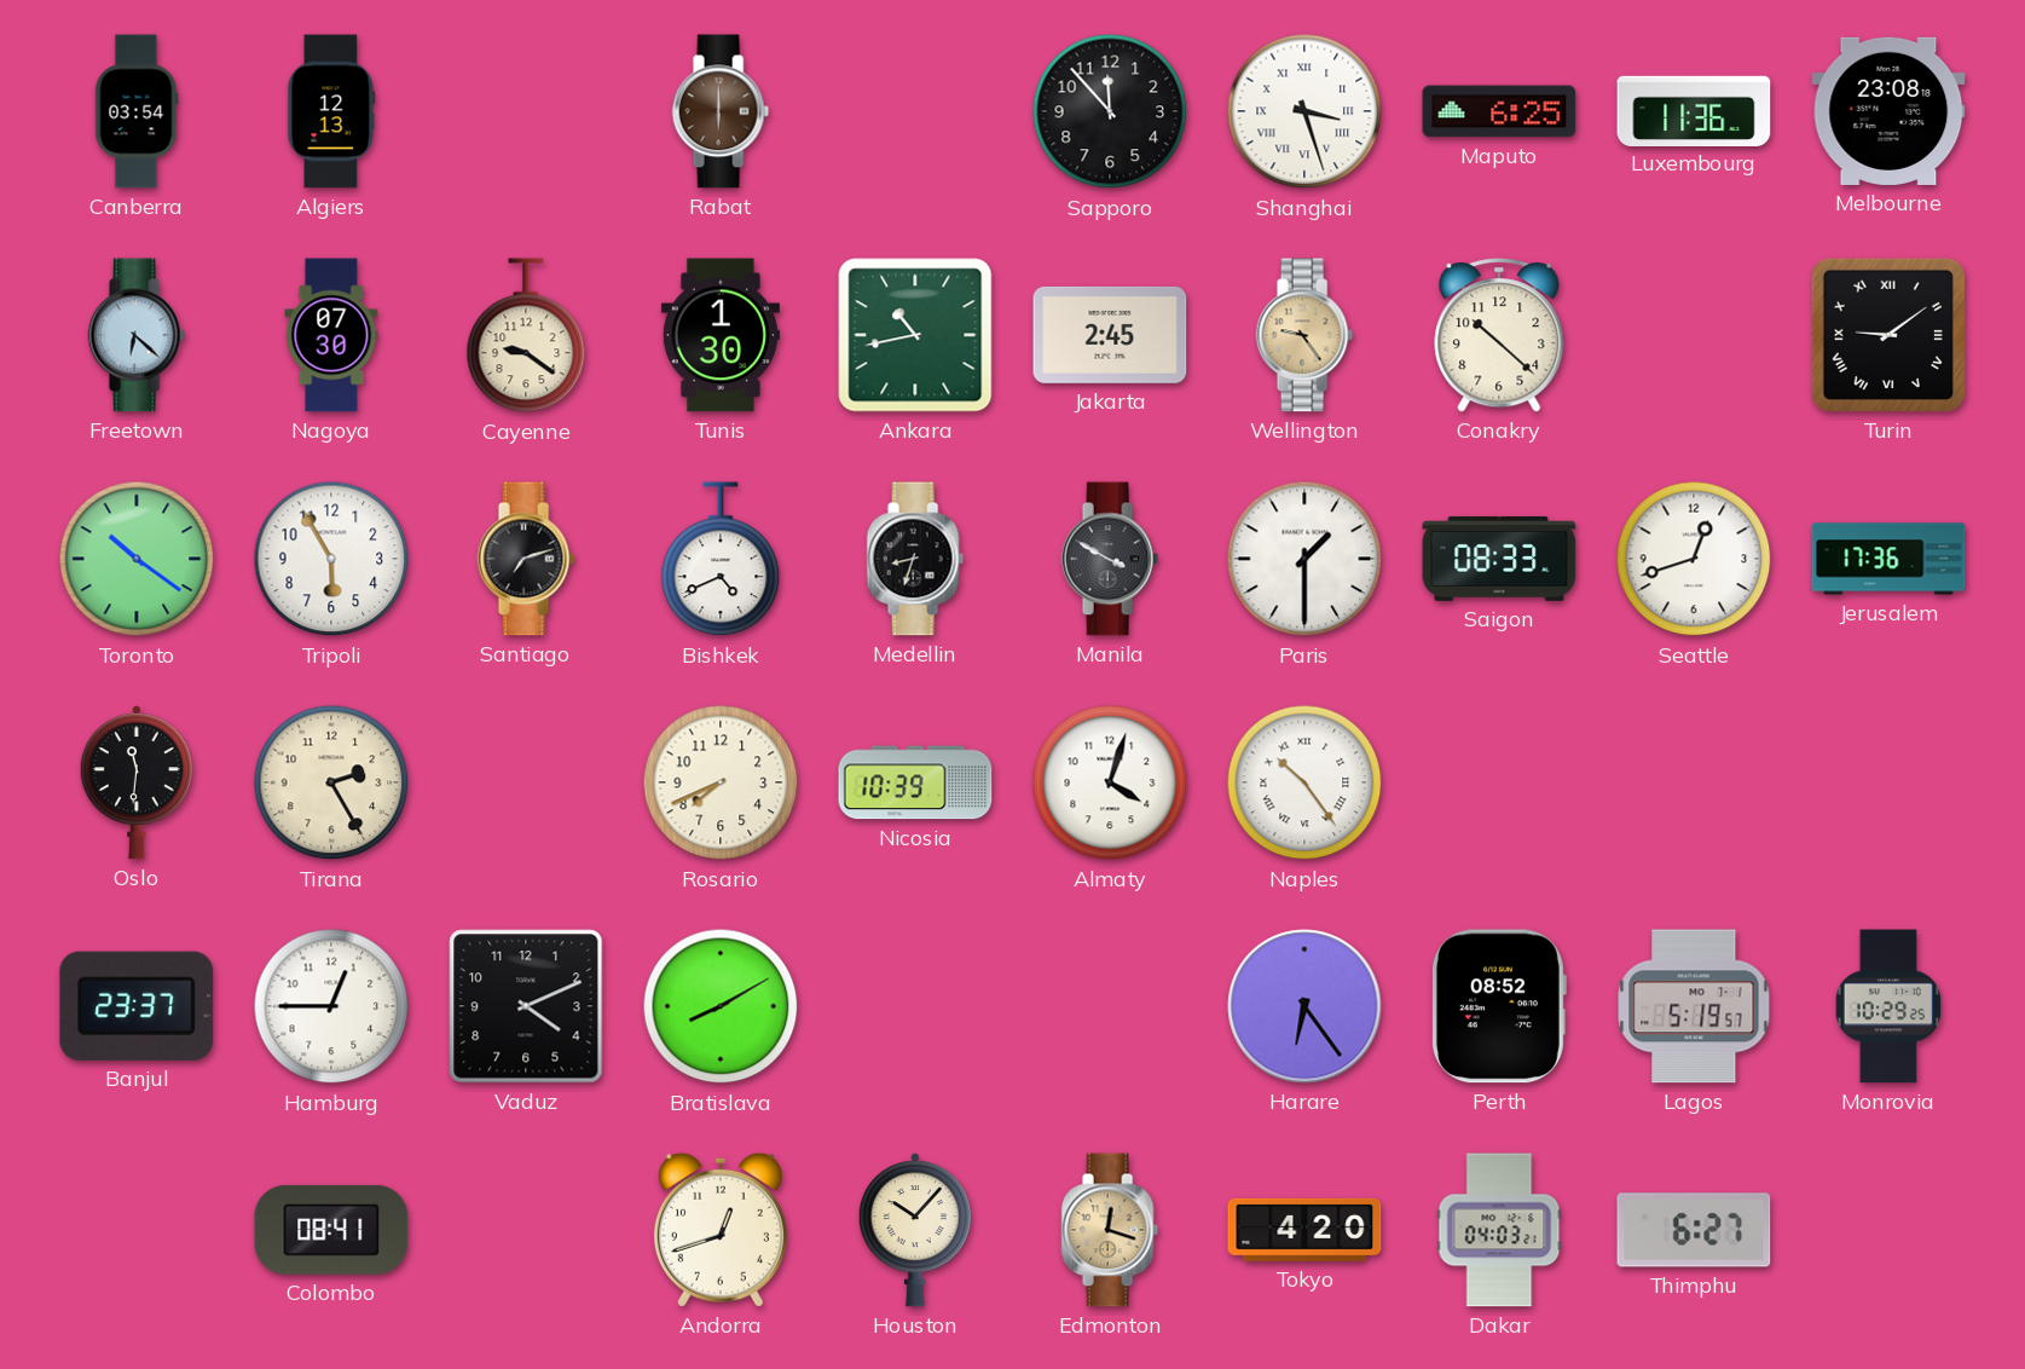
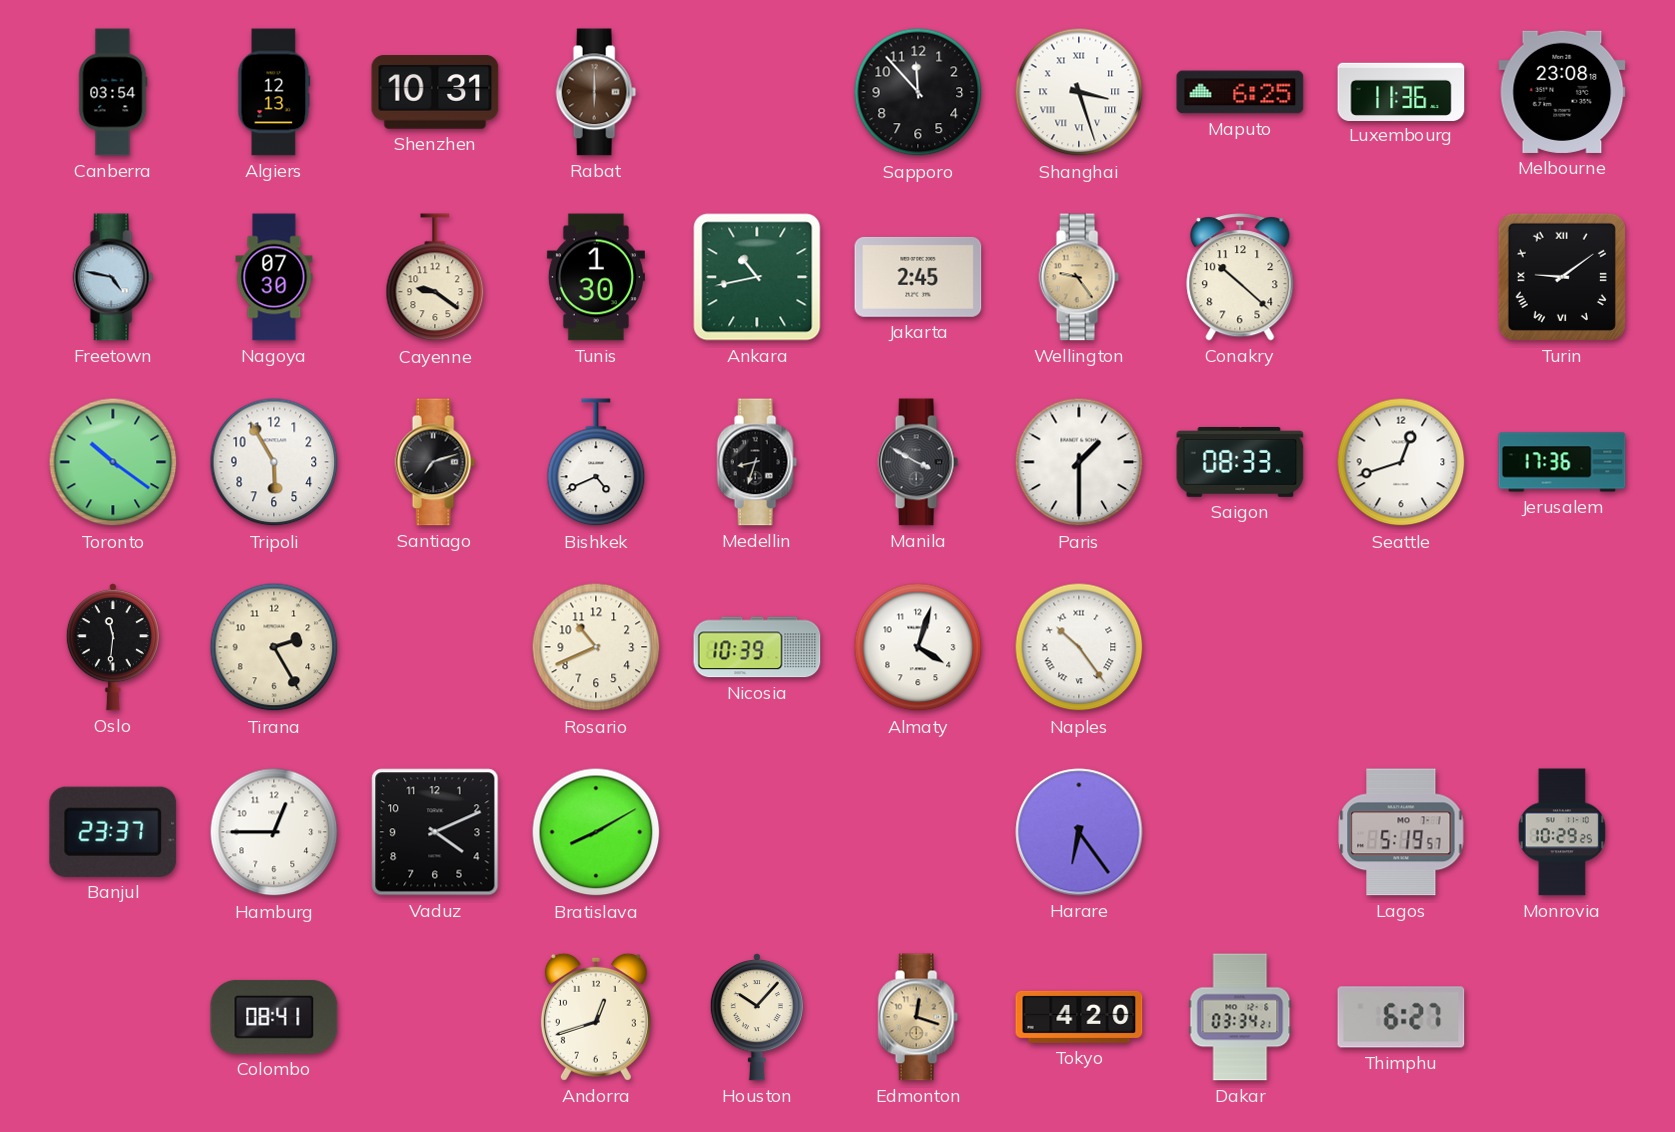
Shenzhen: none -> 10:31
Freetown: 6:22 -> 4:47
Rosario: 7:41 -> 10:41
Perth: 08:52 -> none
Dakar: 04:03 -> 03:34
